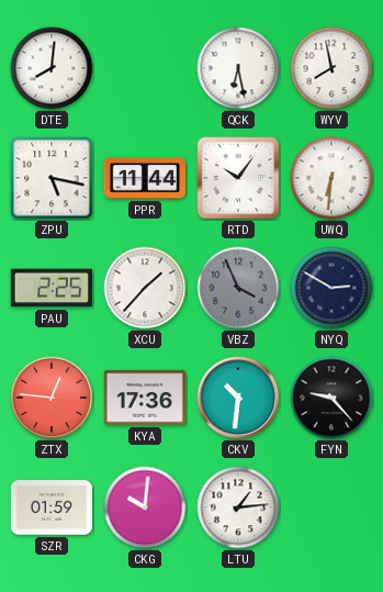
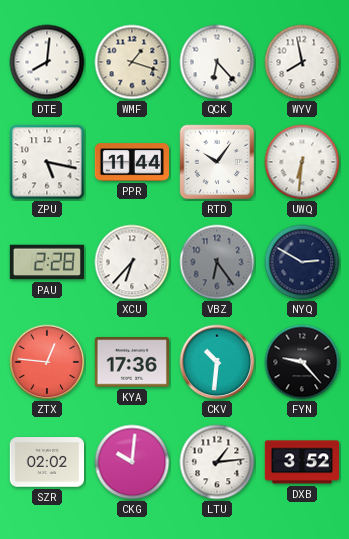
WMF: none -> 1:18
QCK: 6:28 -> 6:23
PAU: 2:25 -> 2:28
XCU: 1:37 -> 6:37
VBZ: 3:56 -> 6:24
SZR: 01:59 -> 02:02
DXB: none -> 3:52
